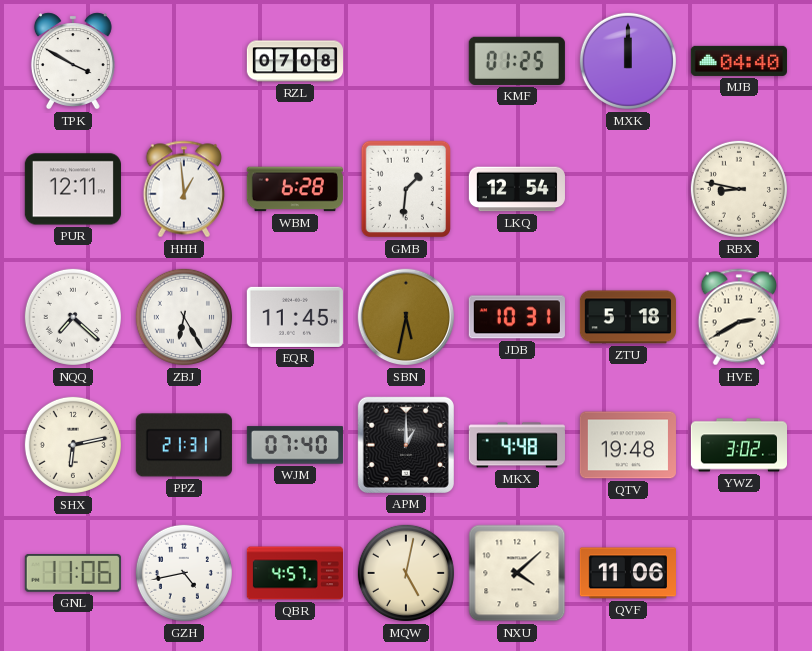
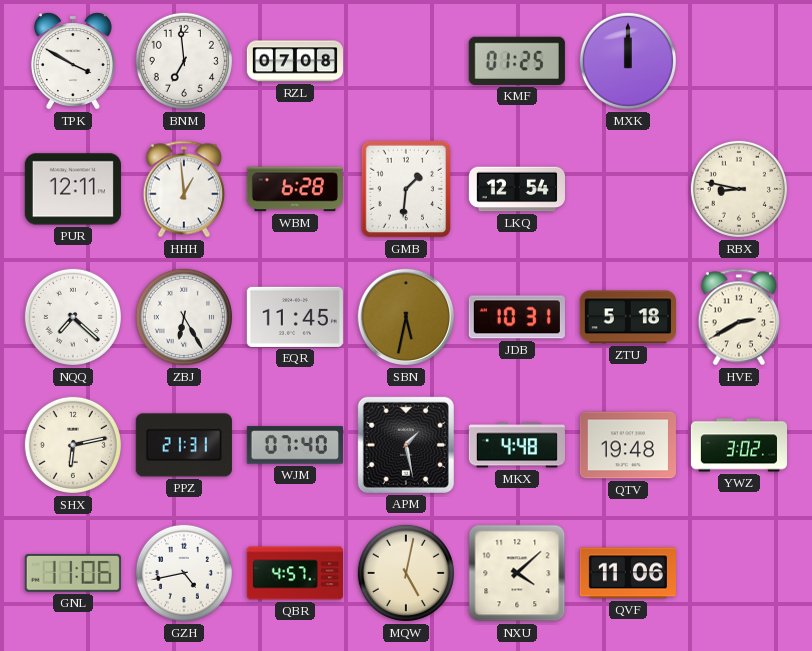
BNM: none -> 6:59
MJB: 04:40 -> none
APM: 1:00 -> 1:28
